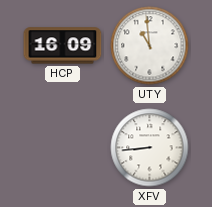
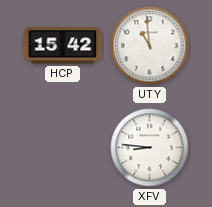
HCP: 16:09 -> 15:42
XFV: 8:44 -> 8:46
